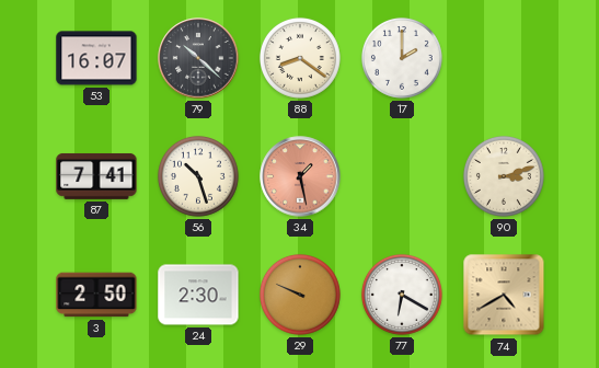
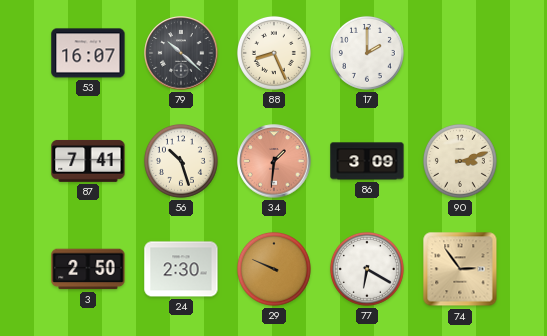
88: 8:21 -> 8:26
34: 1:28 -> 1:31
86: none -> 3:09
74: 4:40 -> 2:54
